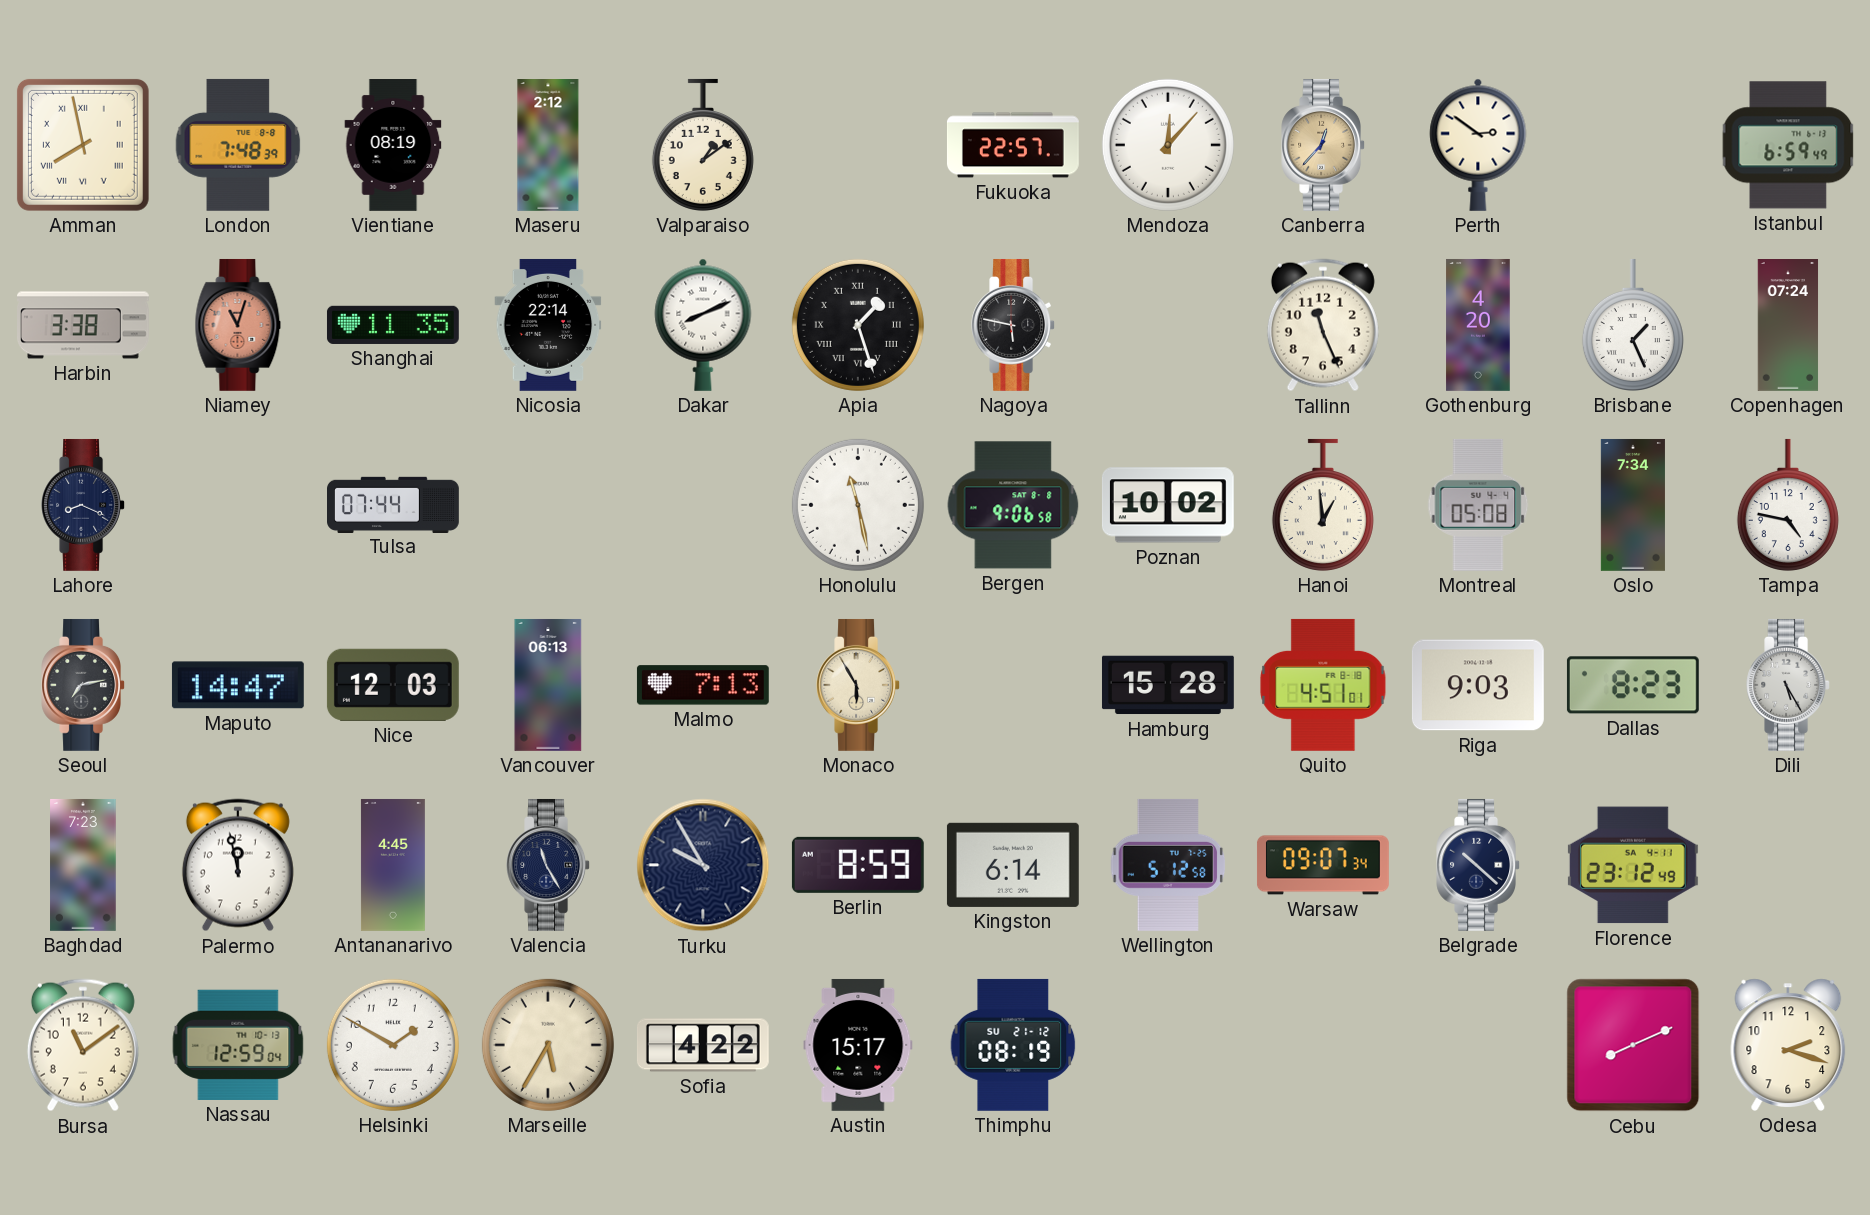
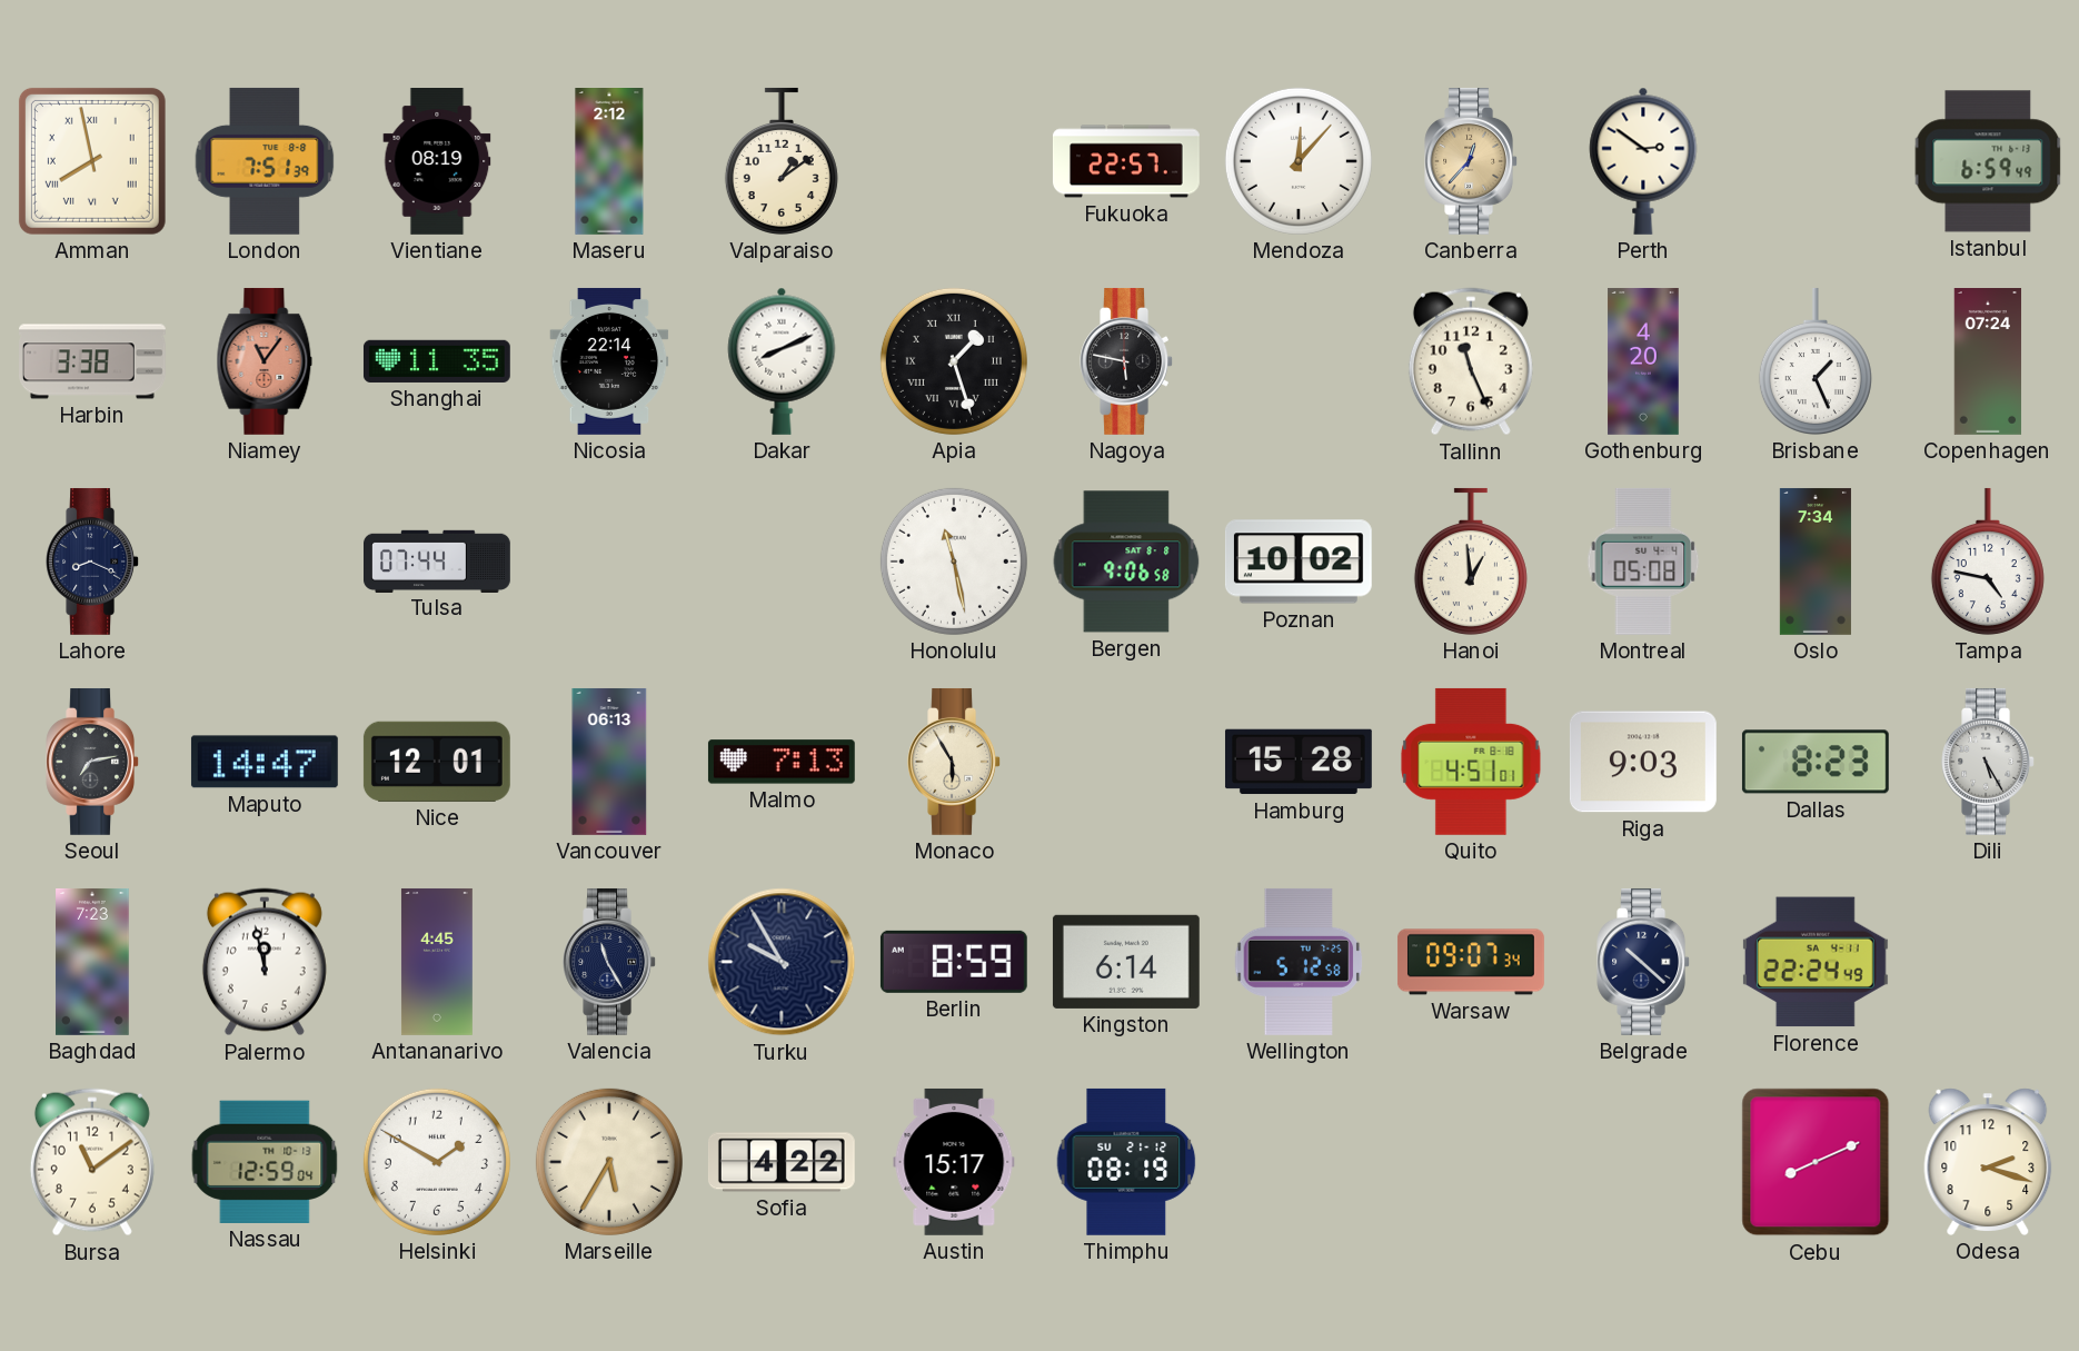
London: 7:48 -> 7:51
Niamey: 11:03 -> 11:06
Nice: 12:03 -> 12:01
Florence: 23:12 -> 22:24
